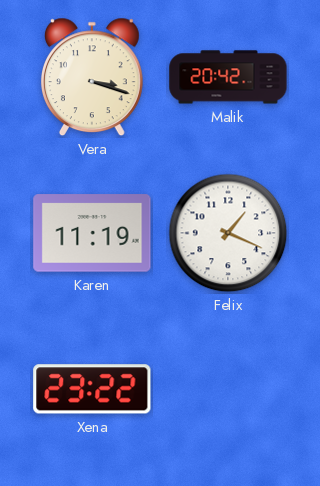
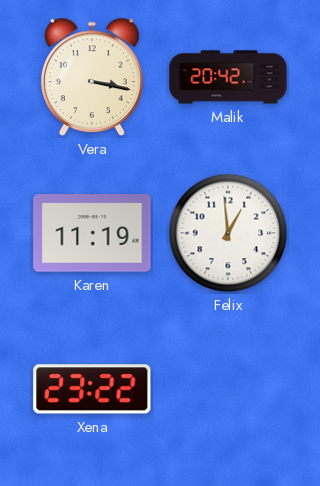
Vera: 3:18 -> 3:17
Felix: 1:19 -> 12:59
